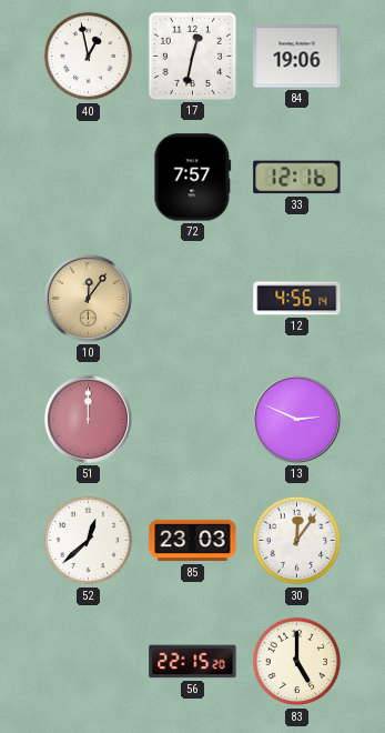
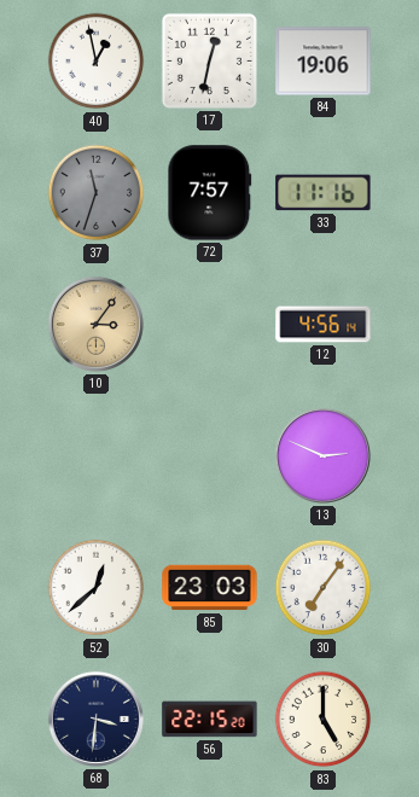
37: none -> 11:33
33: 12:16 -> 11:16
10: 12:06 -> 3:06
51: 12:00 -> none
30: 12:06 -> 7:06
68: none -> 3:31
